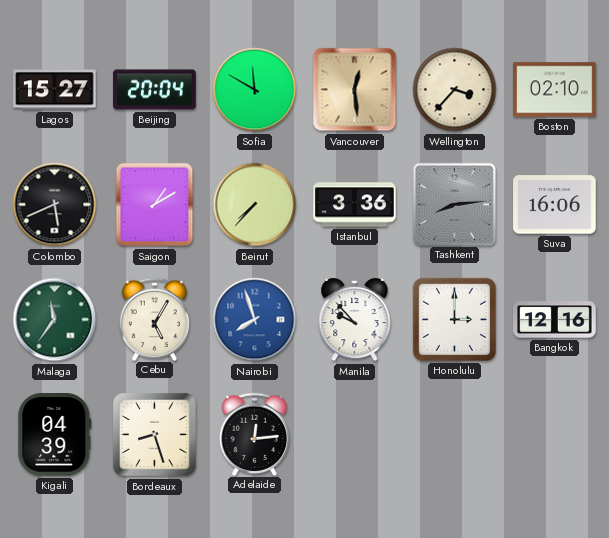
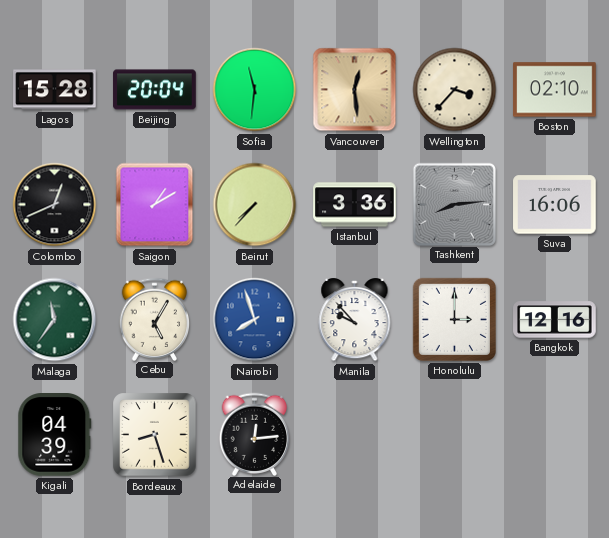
Lagos: 15:27 -> 15:28
Sofia: 11:50 -> 11:31
Colombo: 5:41 -> 12:41
